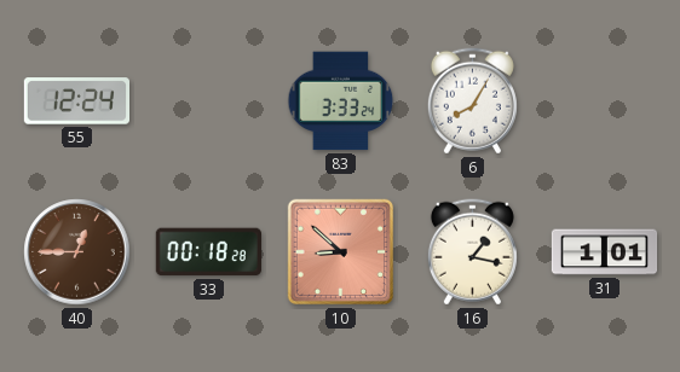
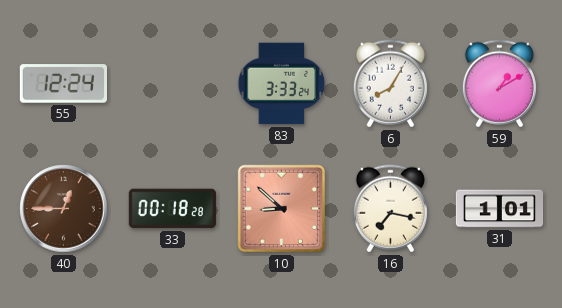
59: none -> 1:10
16: 1:17 -> 7:17
